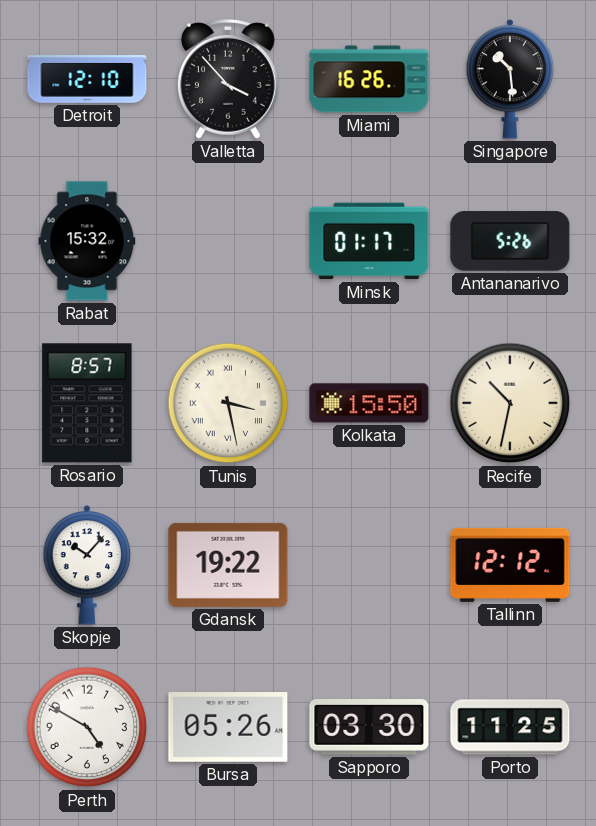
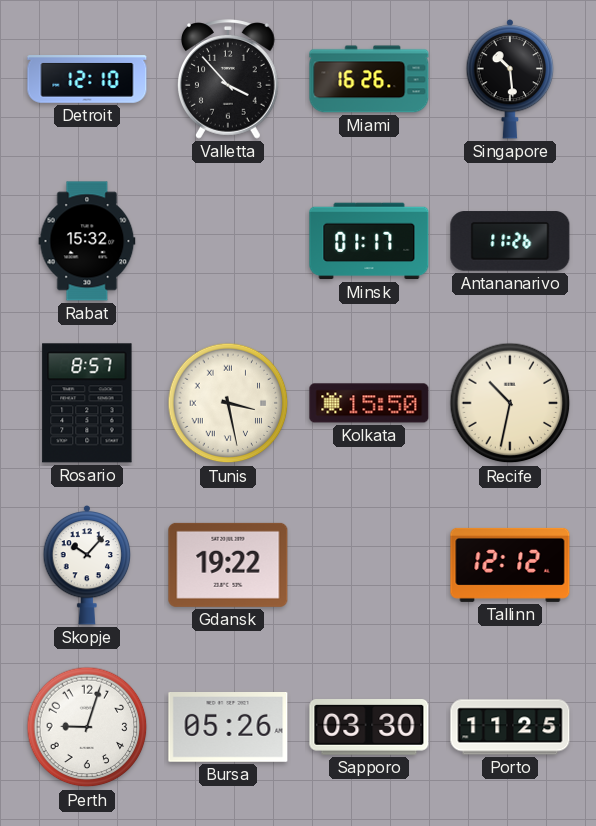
Antananarivo: 5:26 -> 11:26
Perth: 4:50 -> 9:03
